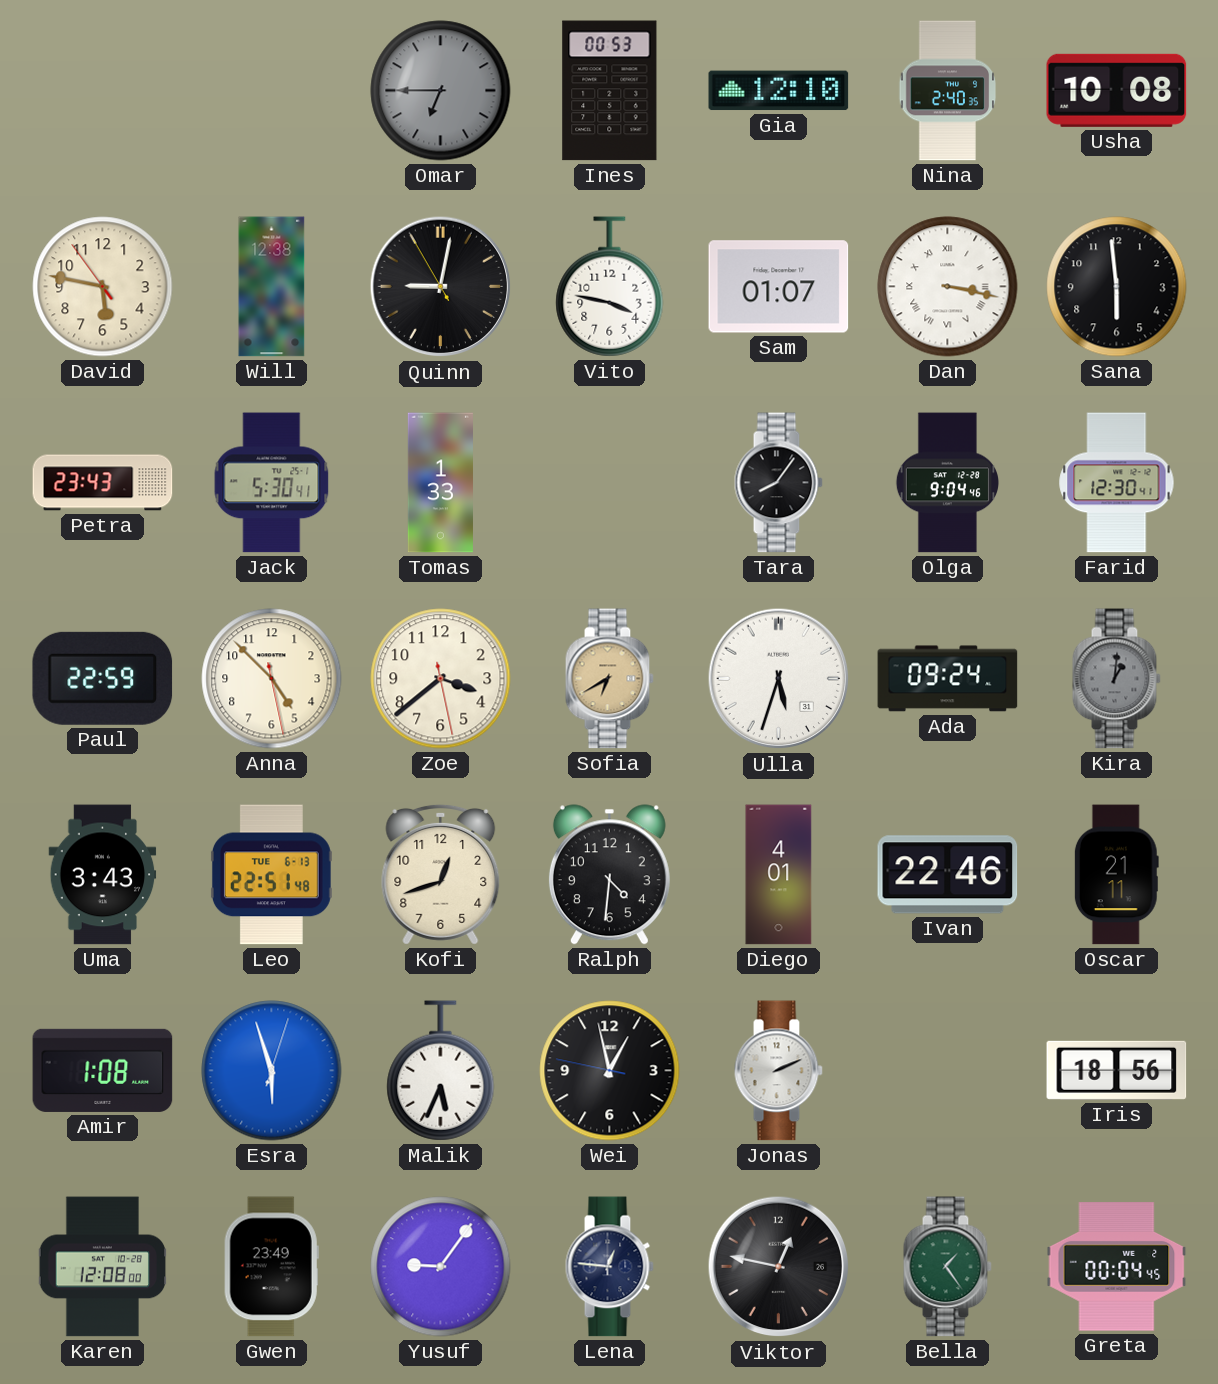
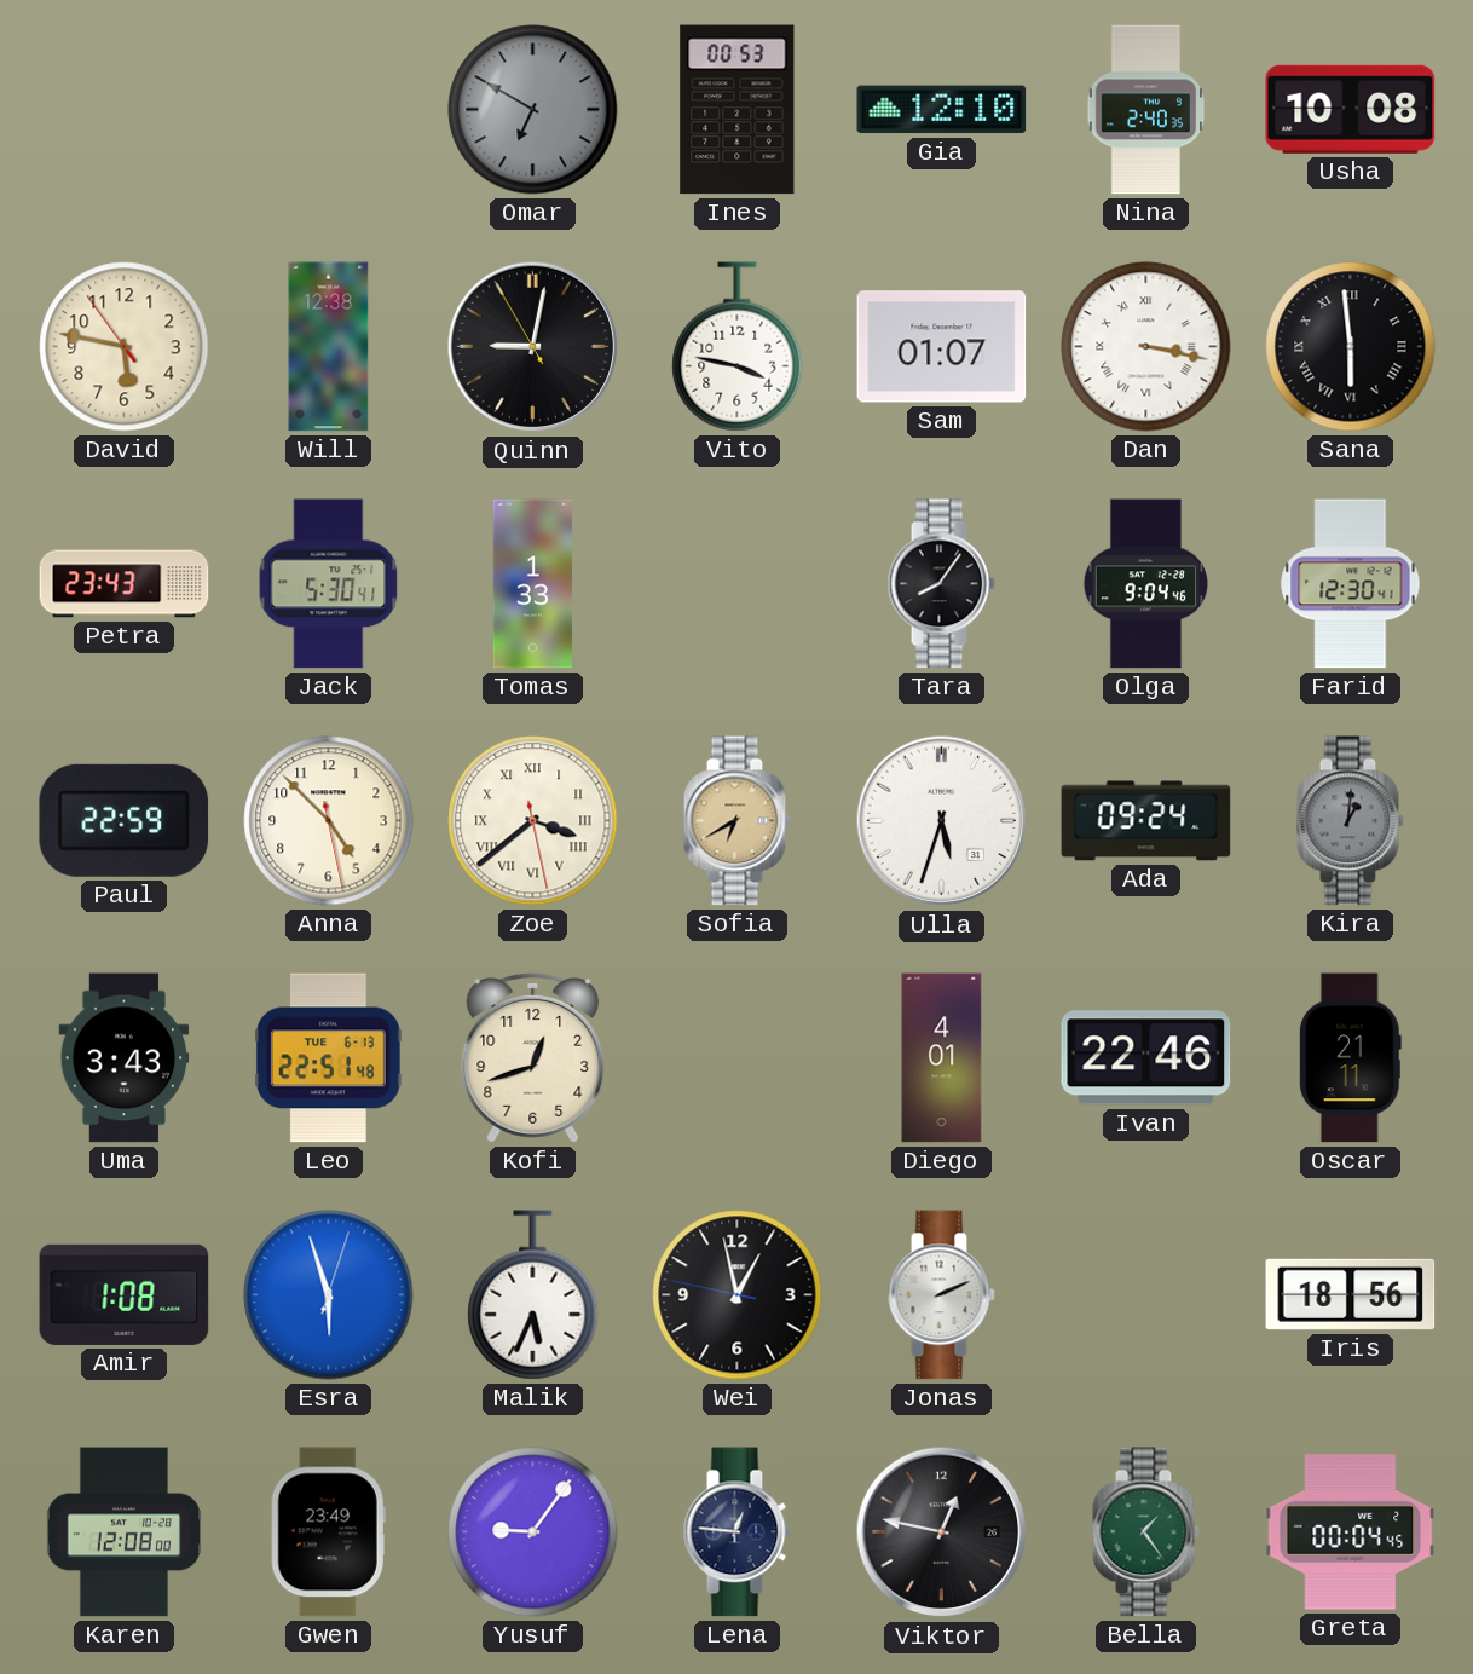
Omar: 6:45 -> 6:50
Sana numerals: Arabic -> Roman
Zoe numerals: Arabic -> Roman
Ralph: 4:31 -> none
